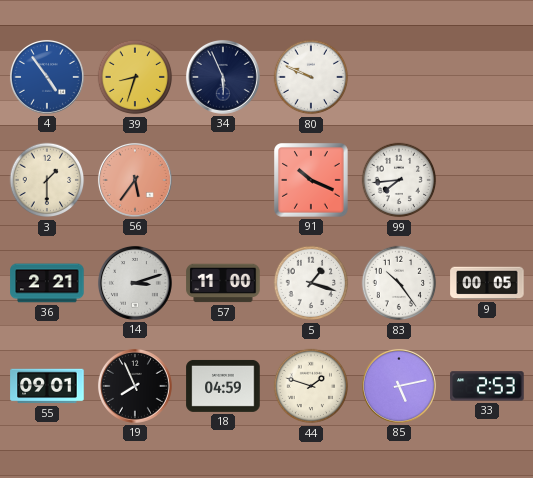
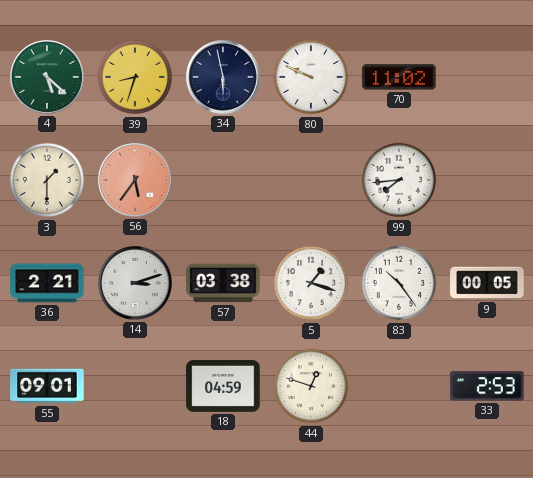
4: 4:54 -> 5:22
4 dial: blue -> green
34: 5:56 -> 5:58
70: none -> 11:02
91: 10:19 -> none
57: 11:00 -> 03:38
19: 7:56 -> none
44: 1:48 -> 12:48
85: 5:13 -> none
